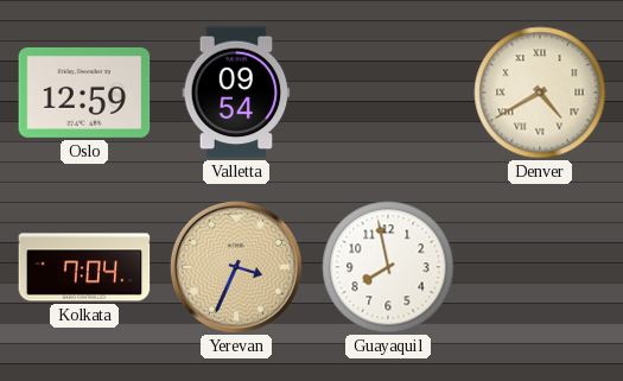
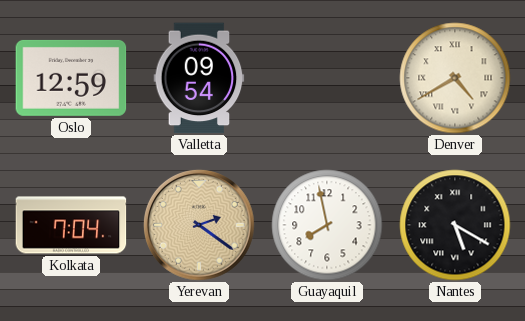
Yerevan: 3:34 -> 2:21
Nantes: none -> 5:20
